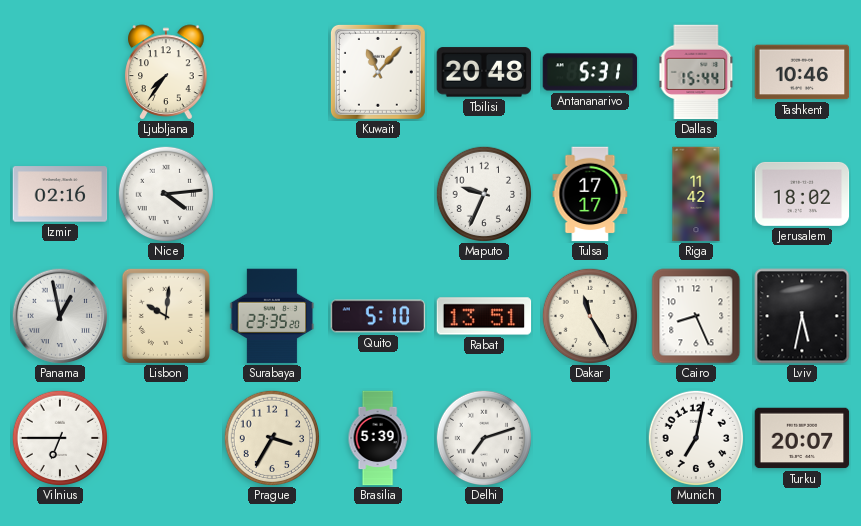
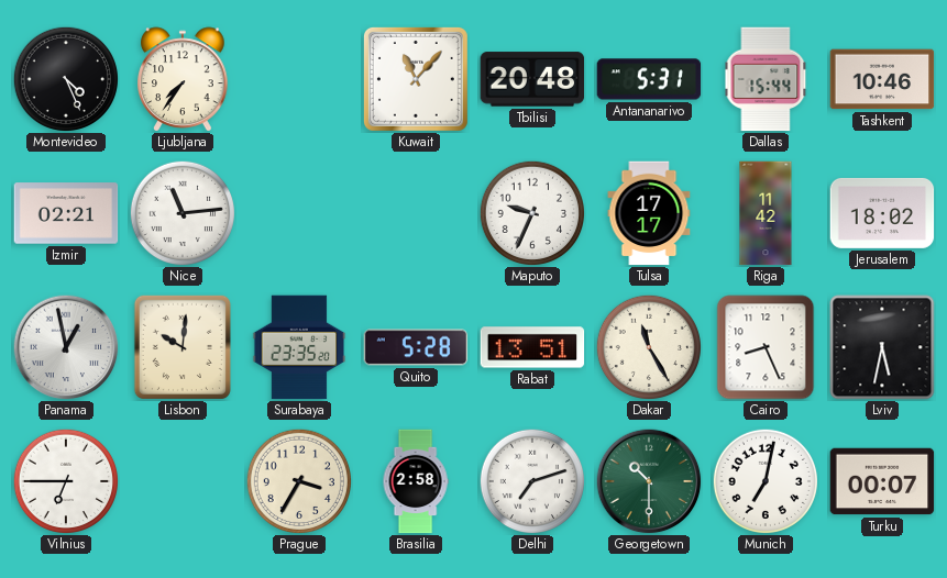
Montevideo: none -> 4:26
Izmir: 02:16 -> 02:21
Nice: 4:14 -> 11:14
Quito: 5:10 -> 5:28
Brasilia: 5:39 -> 2:58
Georgetown: none -> 10:30
Turku: 20:07 -> 00:07
